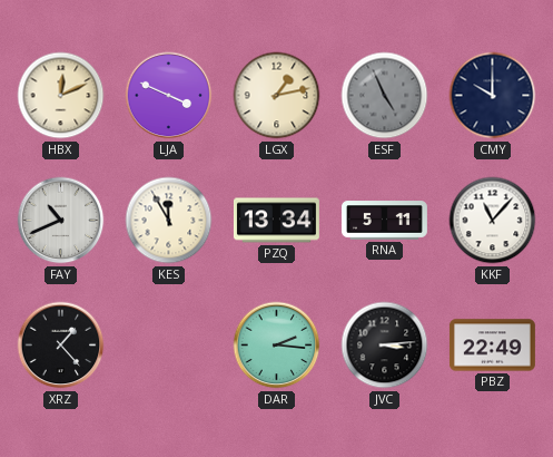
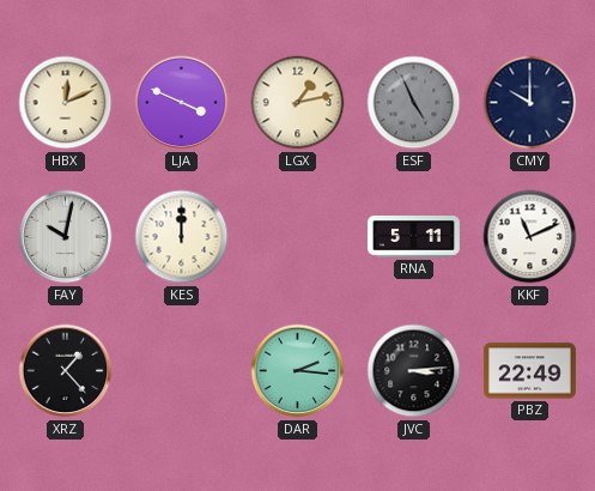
FAY: 10:41 -> 10:02
KES: 11:55 -> 12:00
PZQ: 13:34 -> none
KKF: 11:07 -> 11:11
